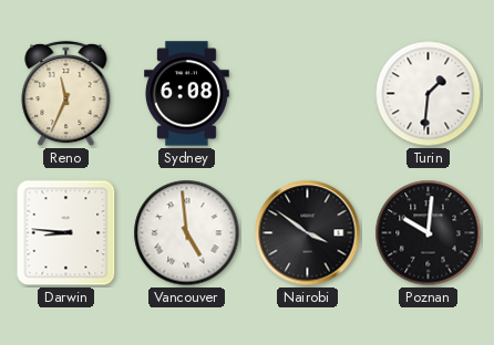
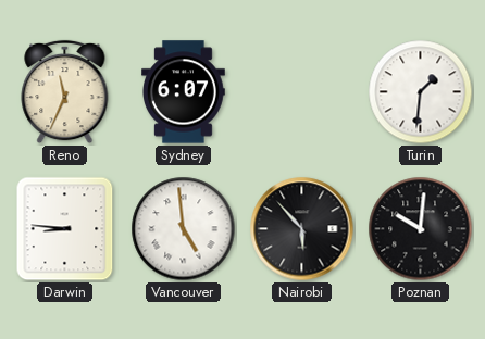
Sydney: 6:08 -> 6:07
Nairobi: 3:51 -> 5:53
